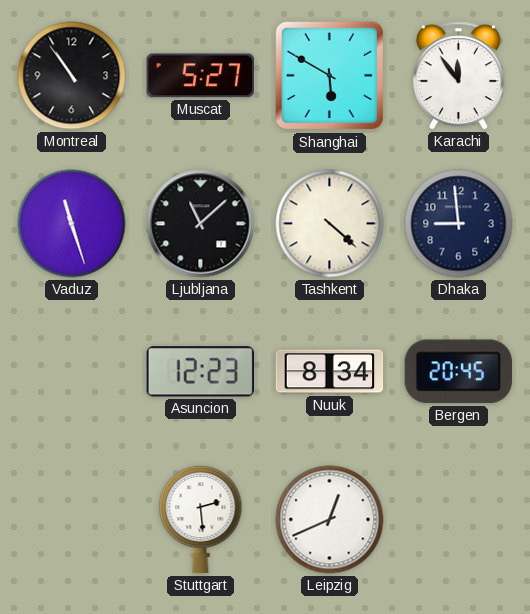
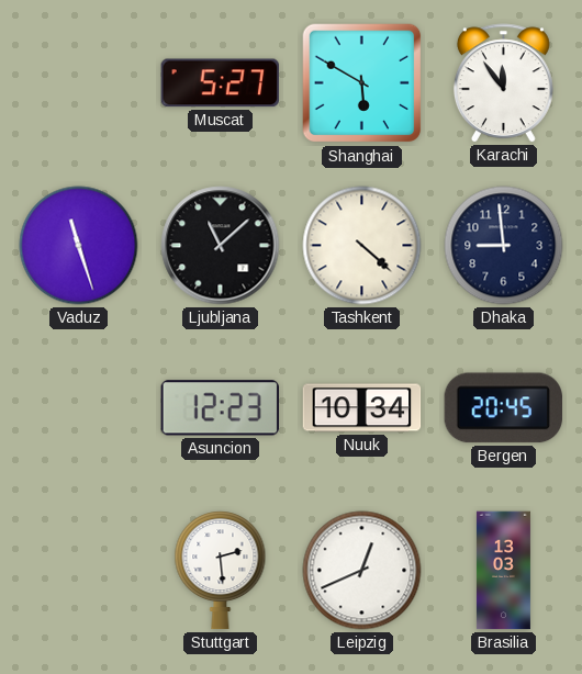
Montreal: 10:54 -> none
Nuuk: 8:34 -> 10:34
Brasilia: none -> 13:03
